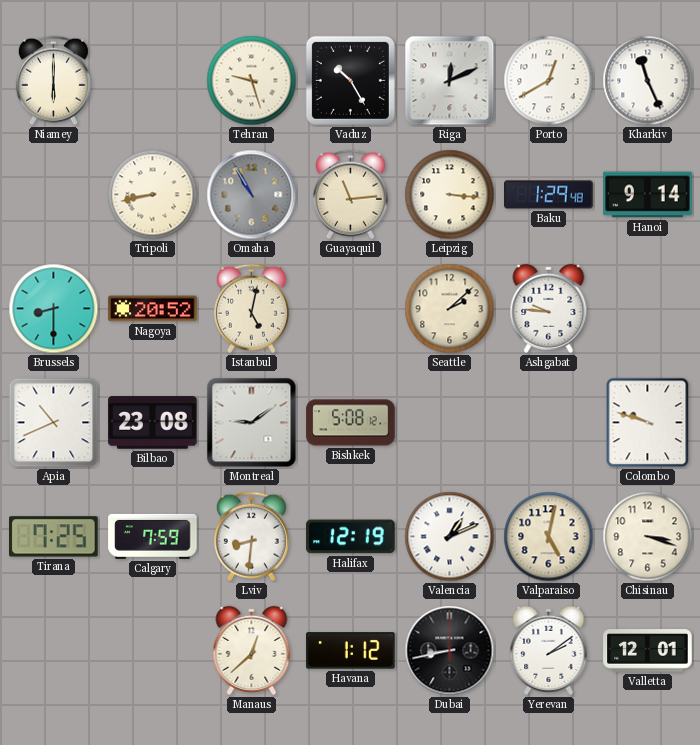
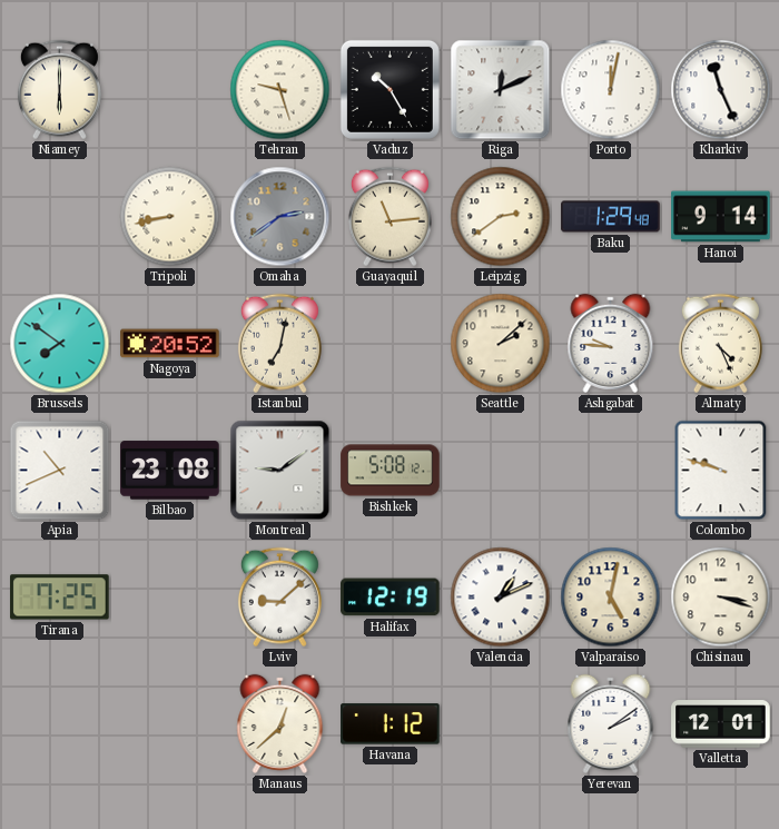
Porto: 12:40 -> 12:02
Omaha: 10:55 -> 2:39
Leipzig: 3:16 -> 2:39
Brussels: 8:30 -> 7:51
Istanbul: 5:02 -> 7:02
Almaty: none -> 4:26
Calgary: 7:59 -> none
Lviv: 8:31 -> 9:08
Dubai: 8:43 -> none
